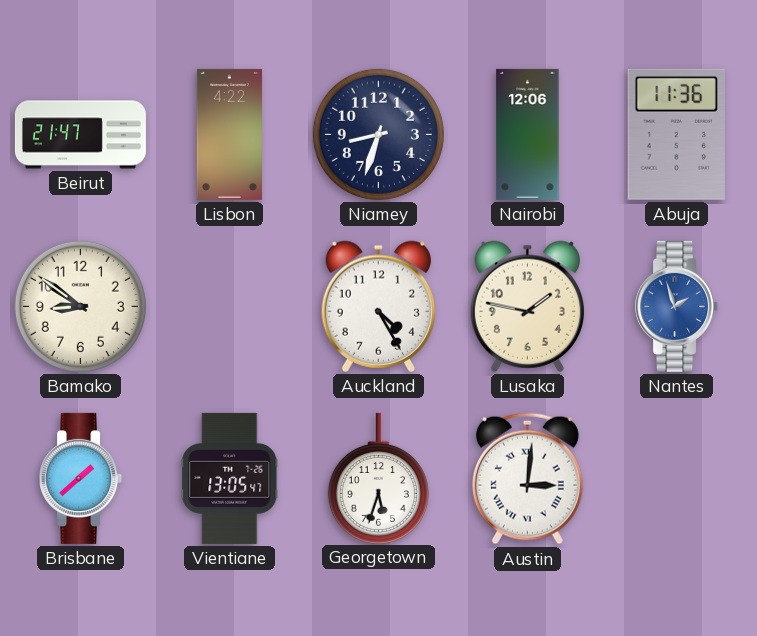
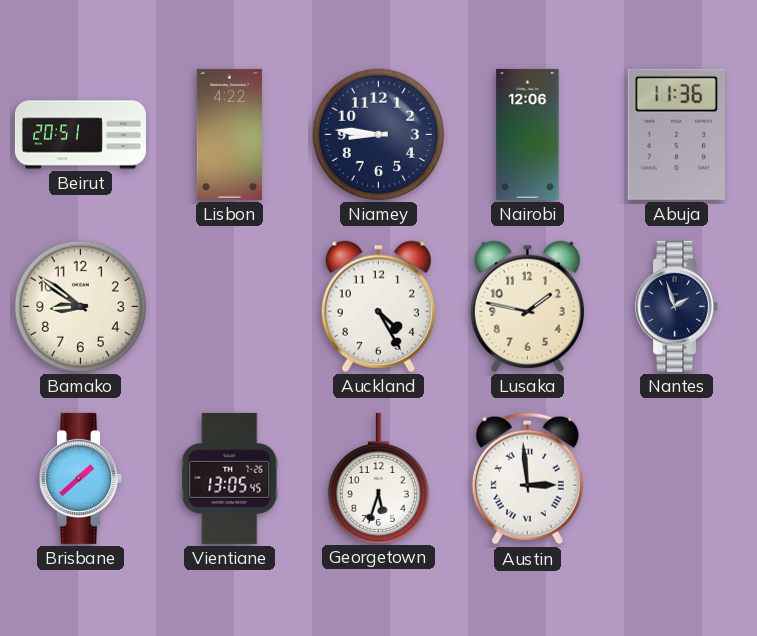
Beirut: 21:47 -> 20:51
Niamey: 8:33 -> 8:46
Nantes dial: blue -> navy
Vientiane: 13:05:47 -> 13:05:45
Austin: 3:01 -> 2:59
